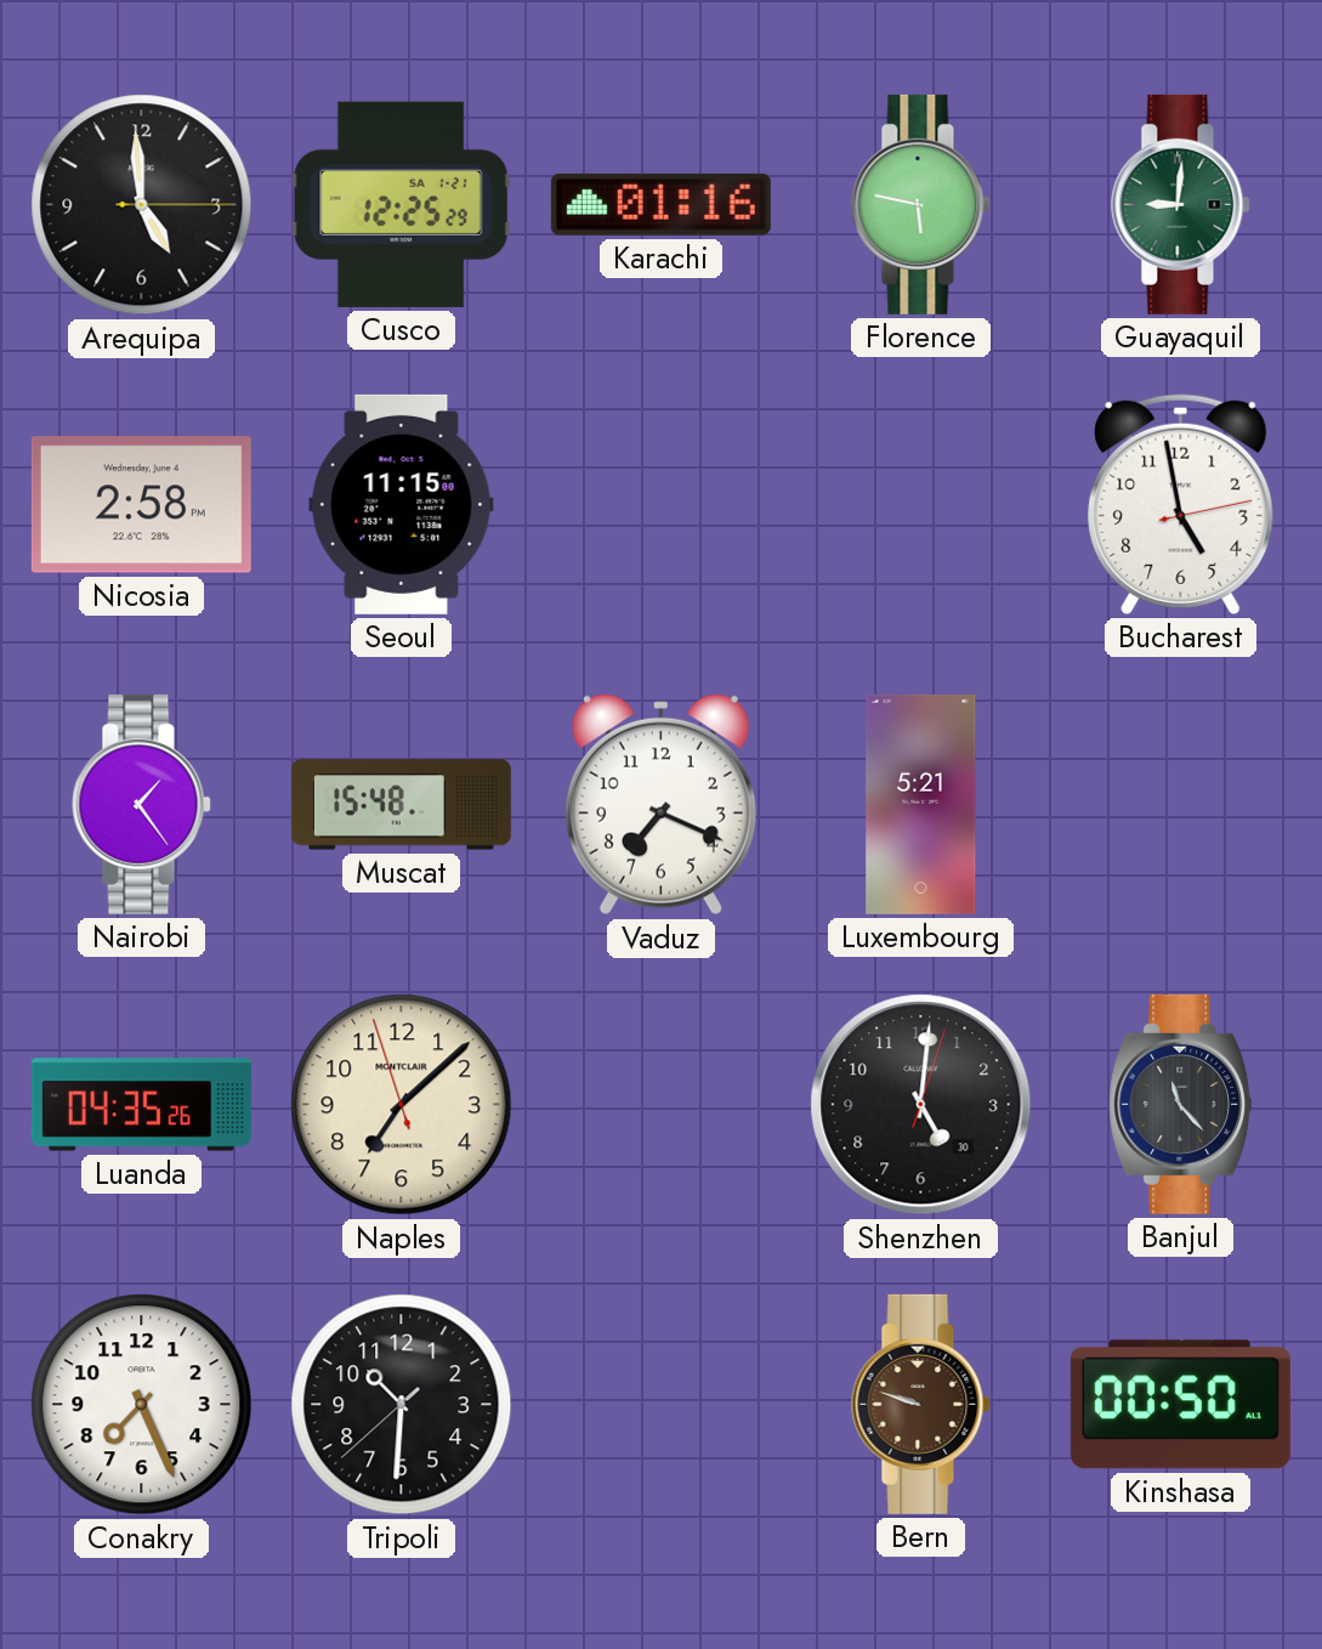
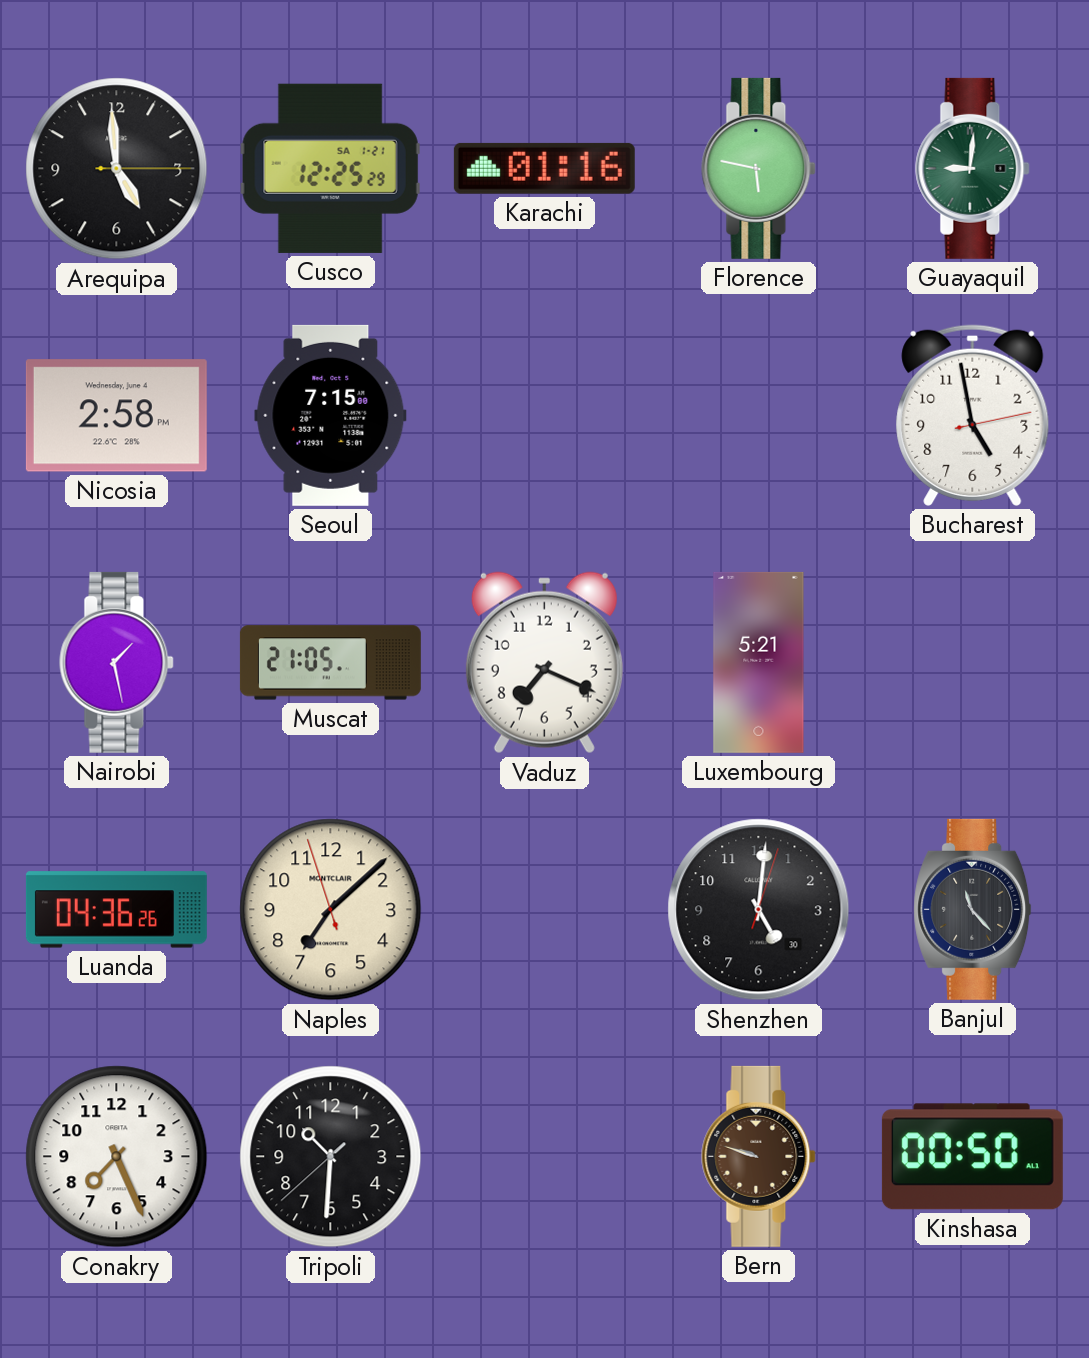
Seoul: 11:15 -> 7:15
Nairobi: 1:24 -> 1:28
Muscat: 15:48 -> 21:05
Luanda: 04:35 -> 04:36
